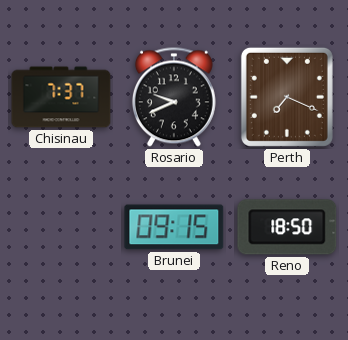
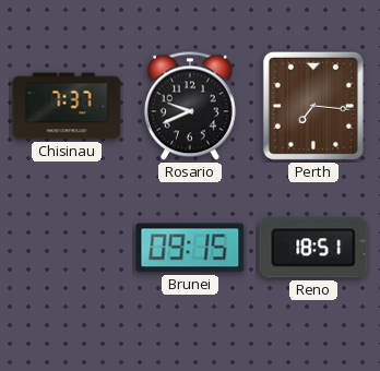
Perth: 7:19 -> 7:16
Reno: 18:50 -> 18:51
